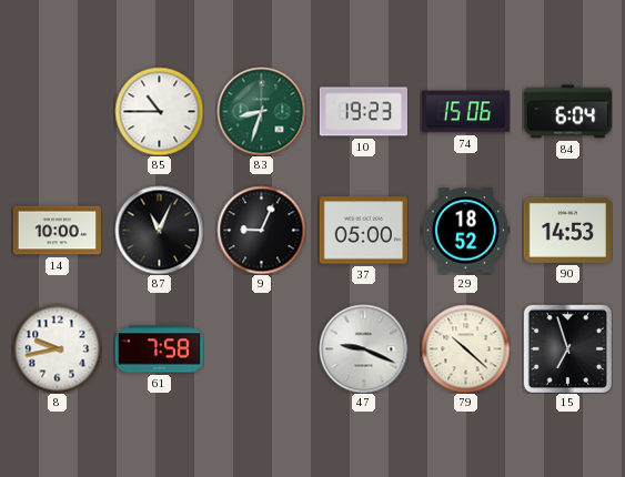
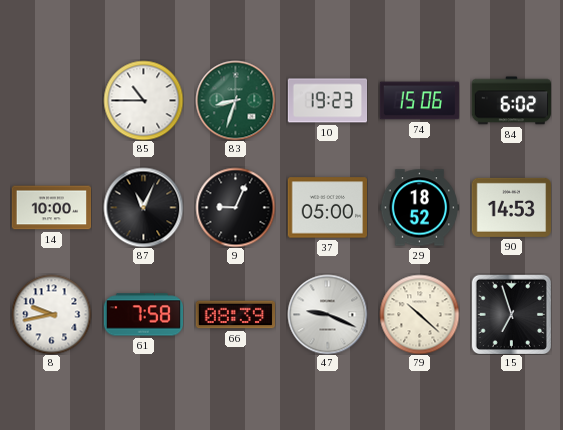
84: 6:04 -> 6:02
66: none -> 08:39
